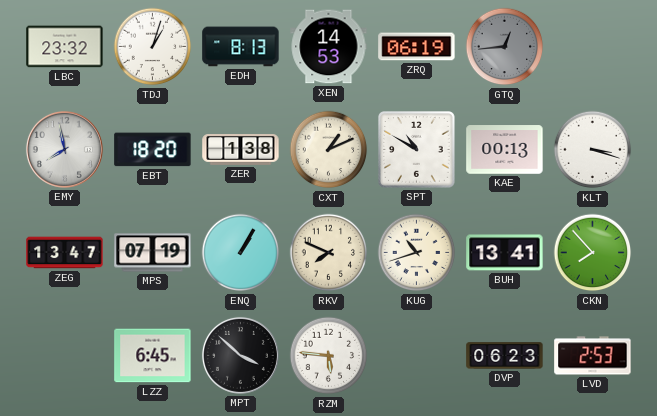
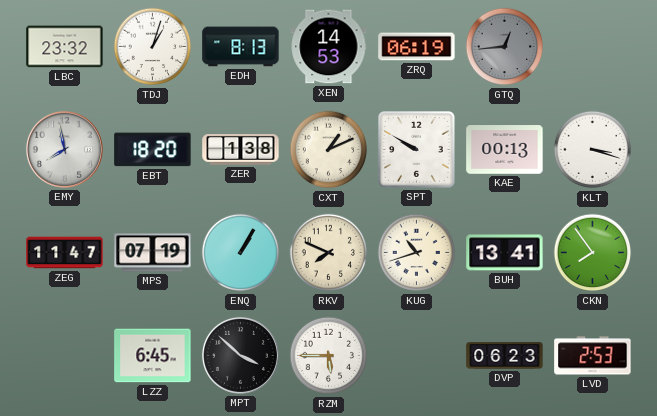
SPT: 10:50 -> 9:50
ZEG: 13:47 -> 11:47
CKN: 7:53 -> 7:54
RZM: 5:46 -> 5:45
